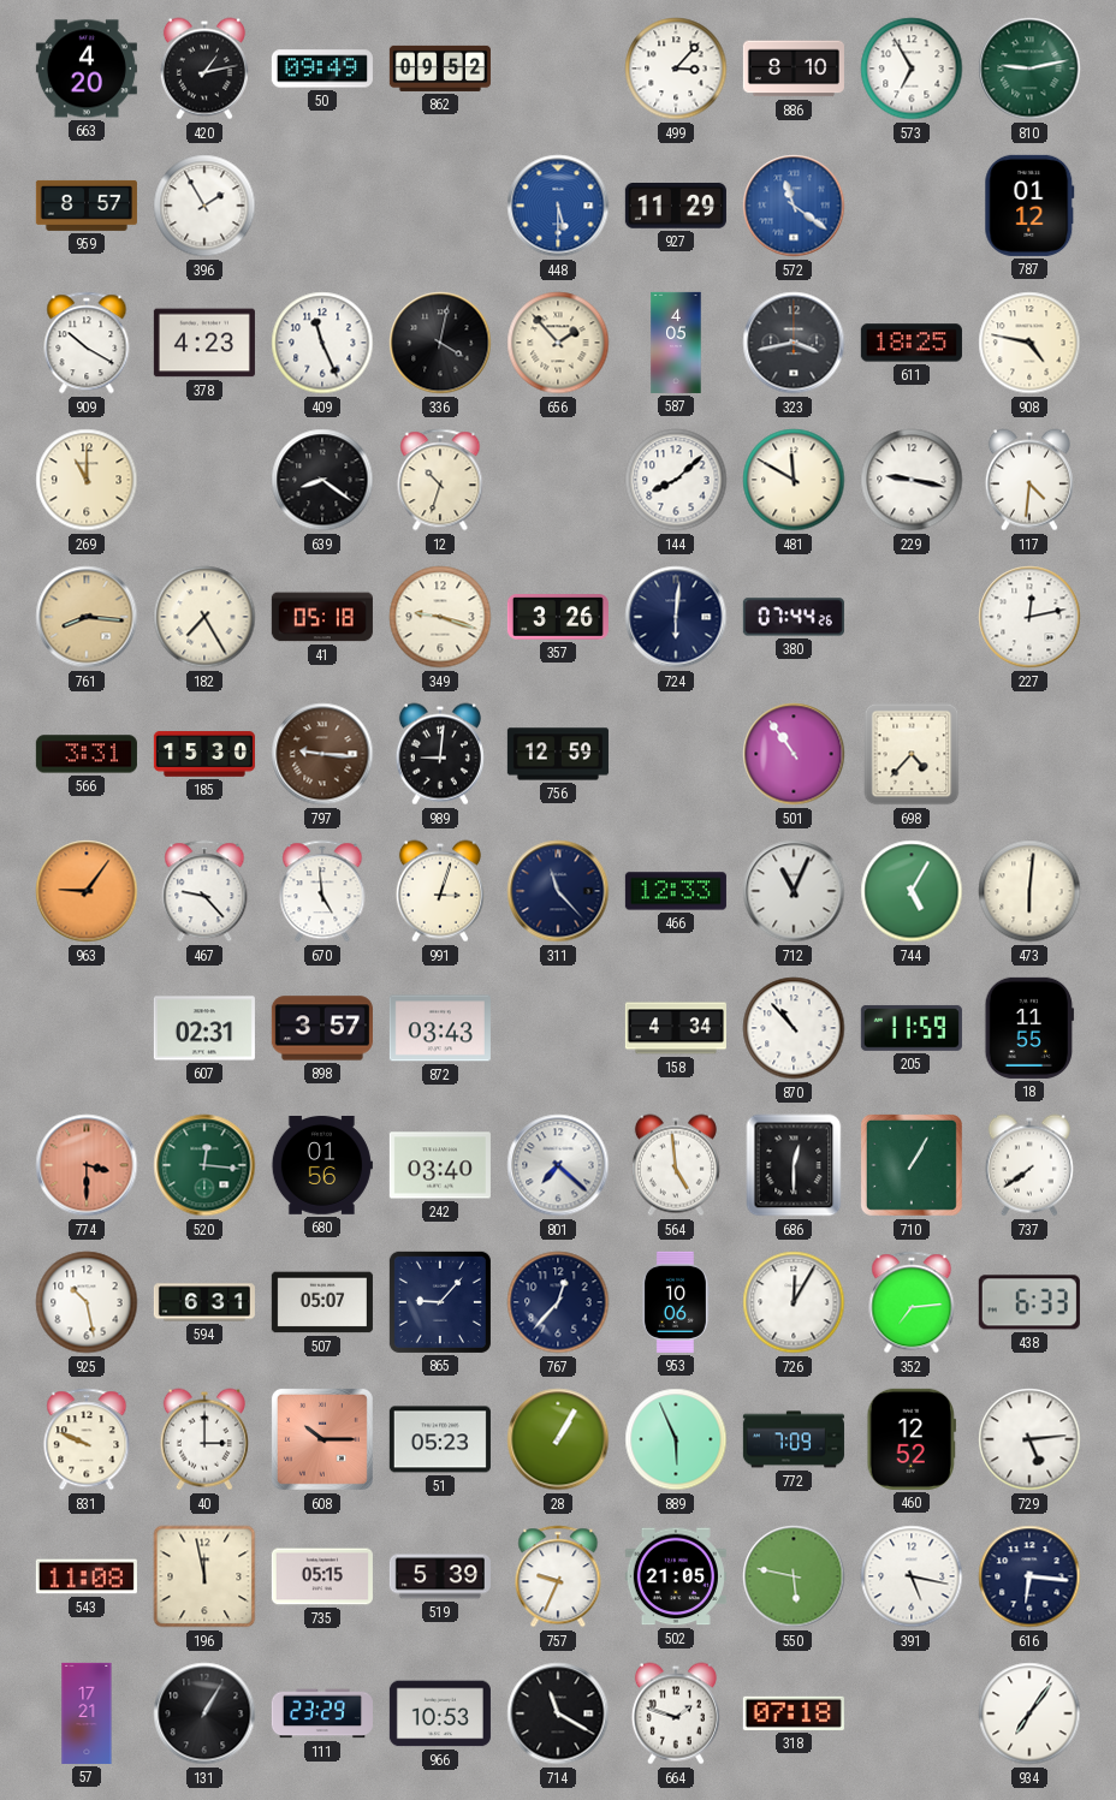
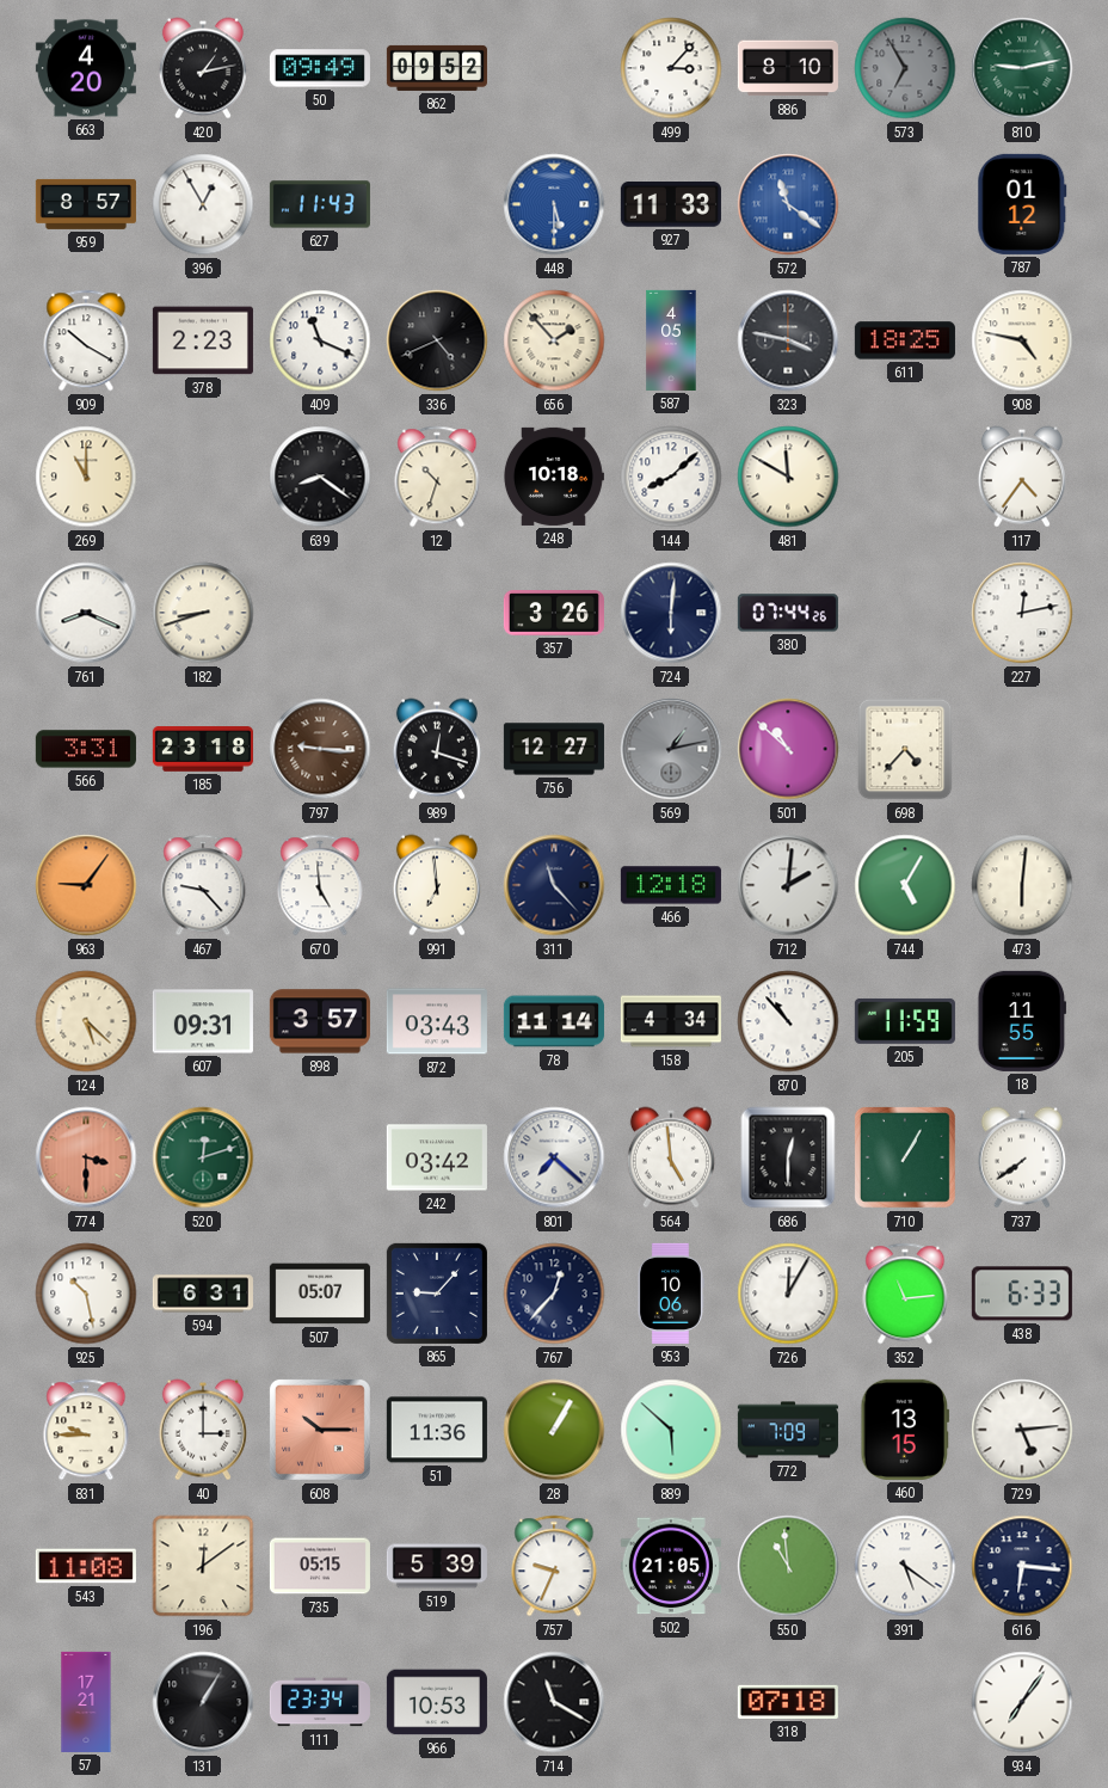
573 dial: white -> grey
396: 1:55 -> 12:55
627: none -> 11:43
927: 11:29 -> 11:33
378: 4:23 -> 2:23
409: 11:26 -> 11:19
336: 4:02 -> 4:41
323: 3:43 -> 3:47
248: none -> 10:18
229: 9:17 -> none
117: 4:31 -> 4:36
761: 8:16 -> 8:19
761 dial: champagne -> white
182: 7:25 -> 8:42
41: 05:18 -> none
349: 9:18 -> none
185: 15:30 -> 23:18
989: 9:01 -> 12:18
756: 12:59 -> 12:27
569: none -> 1:13
501: 10:54 -> 10:52
991: 3:03 -> 6:59
466: 12:33 -> 12:18
712: 11:04 -> 2:01
124: none -> 5:22
607: 02:31 -> 09:31
78: none -> 11:14
520: 12:16 -> 12:12
680: 01:56 -> none
242: 03:40 -> 03:42
352: 7:14 -> 11:14
831: 9:49 -> 9:45
51: 05:23 -> 11:36
889: 5:56 -> 5:52
460: 12:52 -> 13:15
196: 11:58 -> 12:09
550: 5:47 -> 10:59
391: 5:17 -> 5:21
111: 23:29 -> 23:34
664: 1:48 -> none
